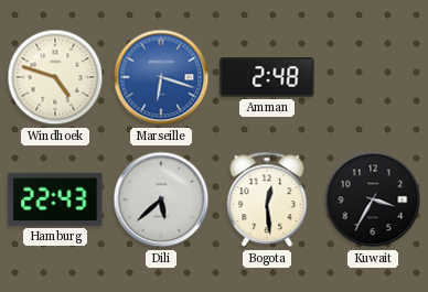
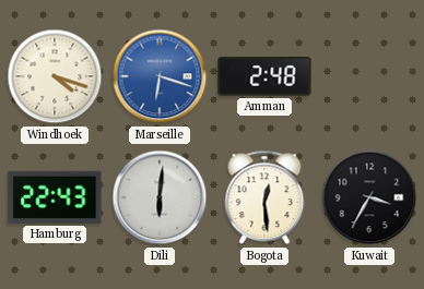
Windhoek: 4:48 -> 4:18
Dili: 5:38 -> 6:01
